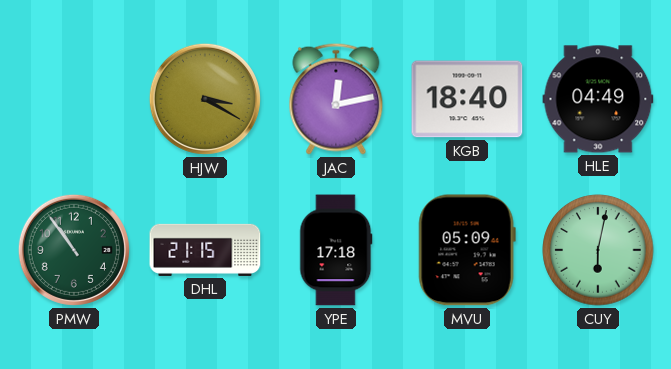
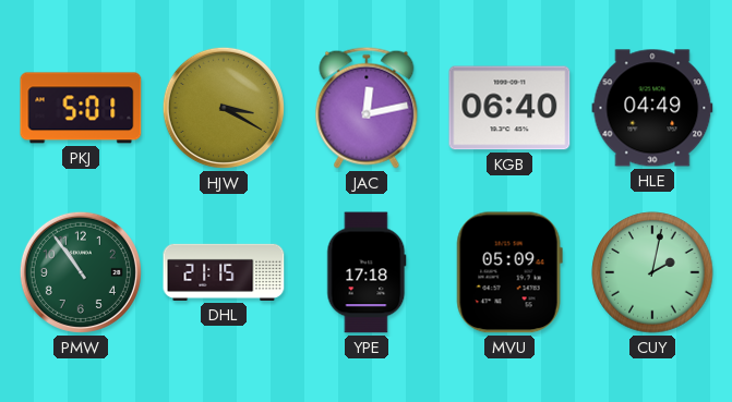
PKJ: none -> 5:01
KGB: 18:40 -> 06:40
CUY: 6:02 -> 2:02
